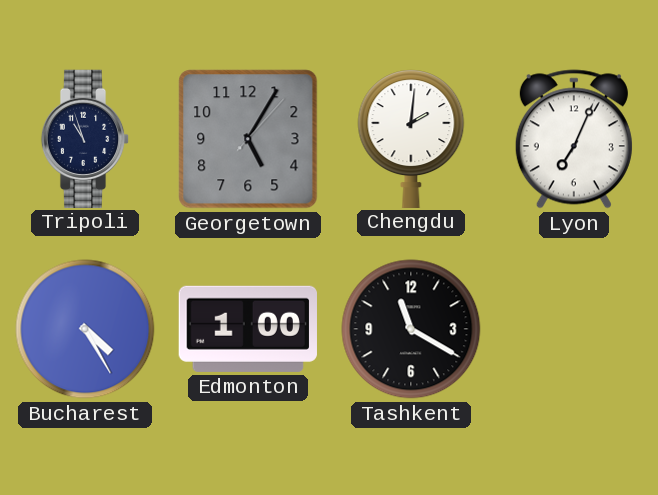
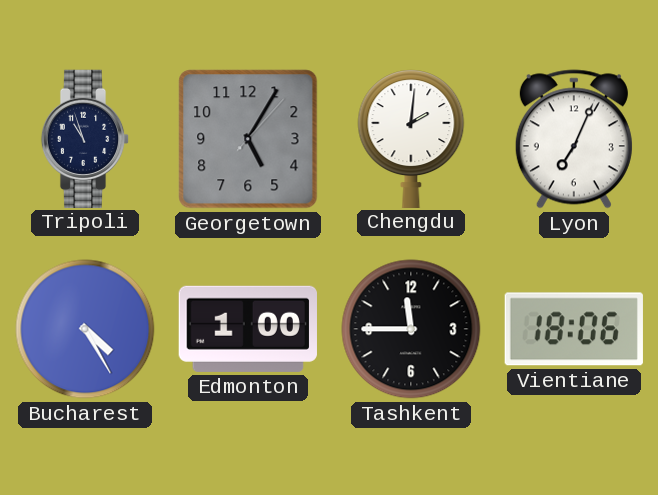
Tashkent: 11:20 -> 11:45
Vientiane: none -> 18:06
